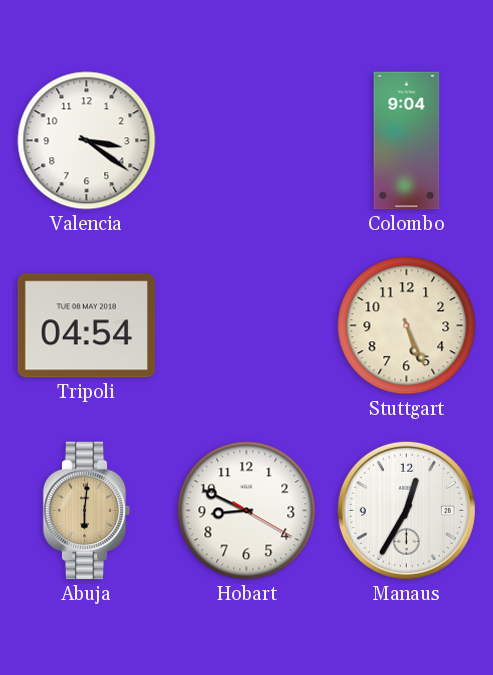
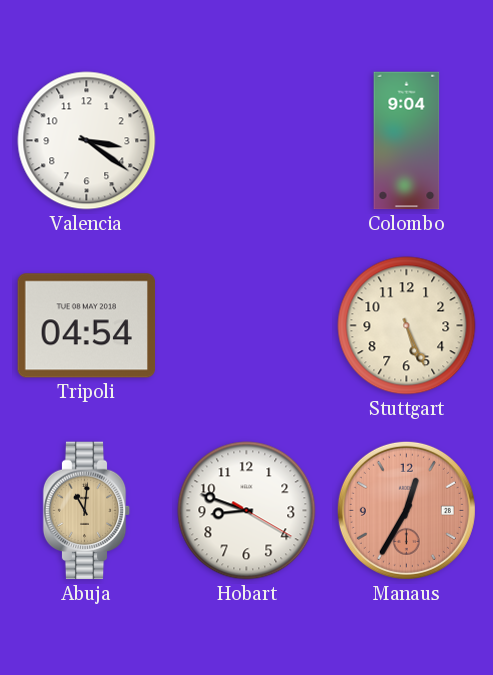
Abuja: 6:01 -> 11:01
Hobart: 8:49 -> 8:48
Manaus dial: white -> salmon
